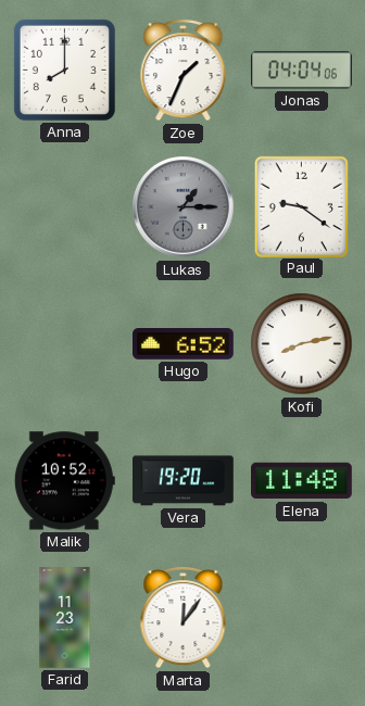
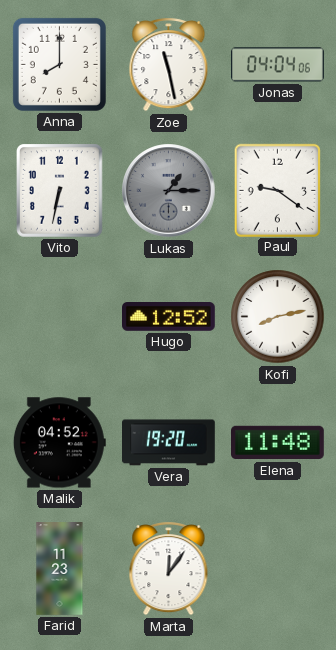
Zoe: 1:34 -> 11:28
Vito: none -> 6:32
Hugo: 6:52 -> 12:52
Malik: 10:52 -> 04:52
